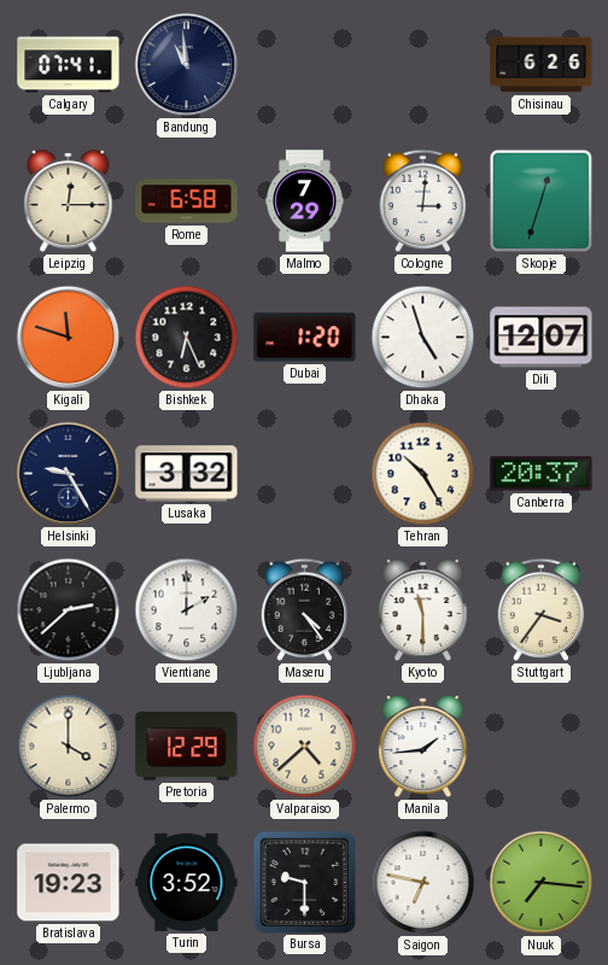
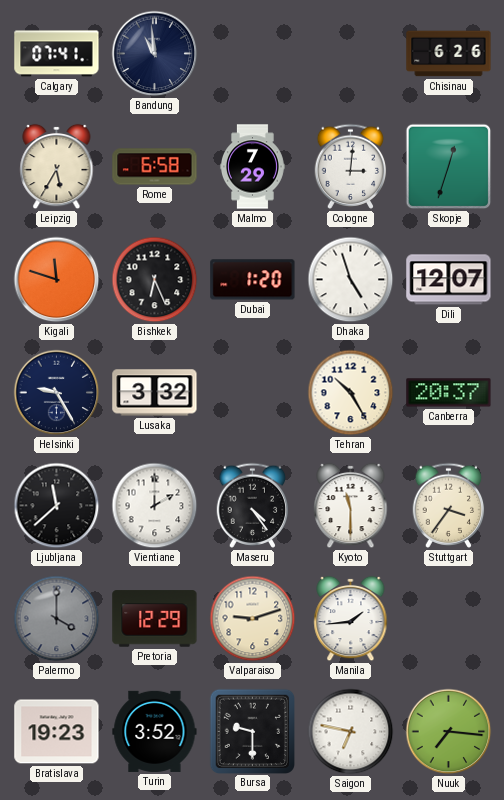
Leipzig: 12:15 -> 5:35
Ljubljana: 2:38 -> 11:38
Palermo dial: cream -> grey
Valparaiso: 4:38 -> 9:12
